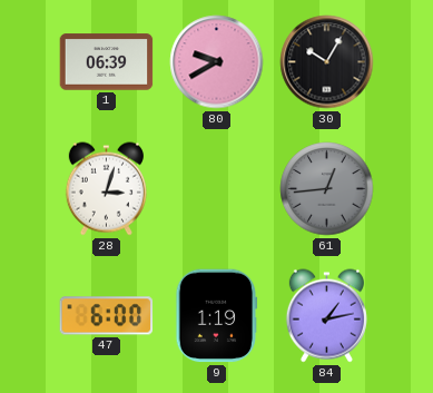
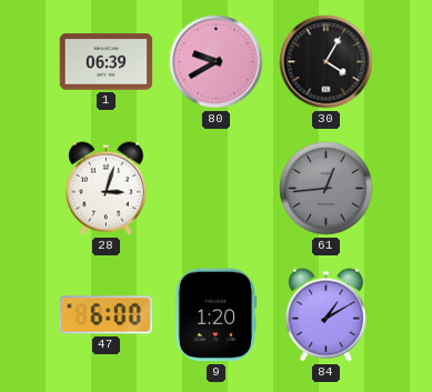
30: 10:05 -> 4:05
9: 1:19 -> 1:20
84: 1:13 -> 1:10
